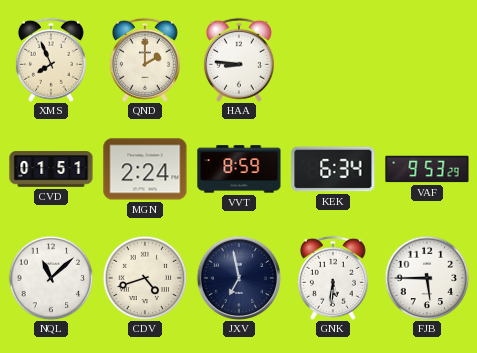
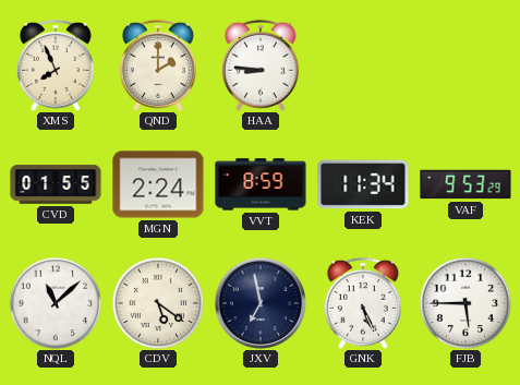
CVD: 01:51 -> 01:55
KEK: 6:34 -> 11:34
CDV: 4:42 -> 5:21
GNK: 5:31 -> 5:26
